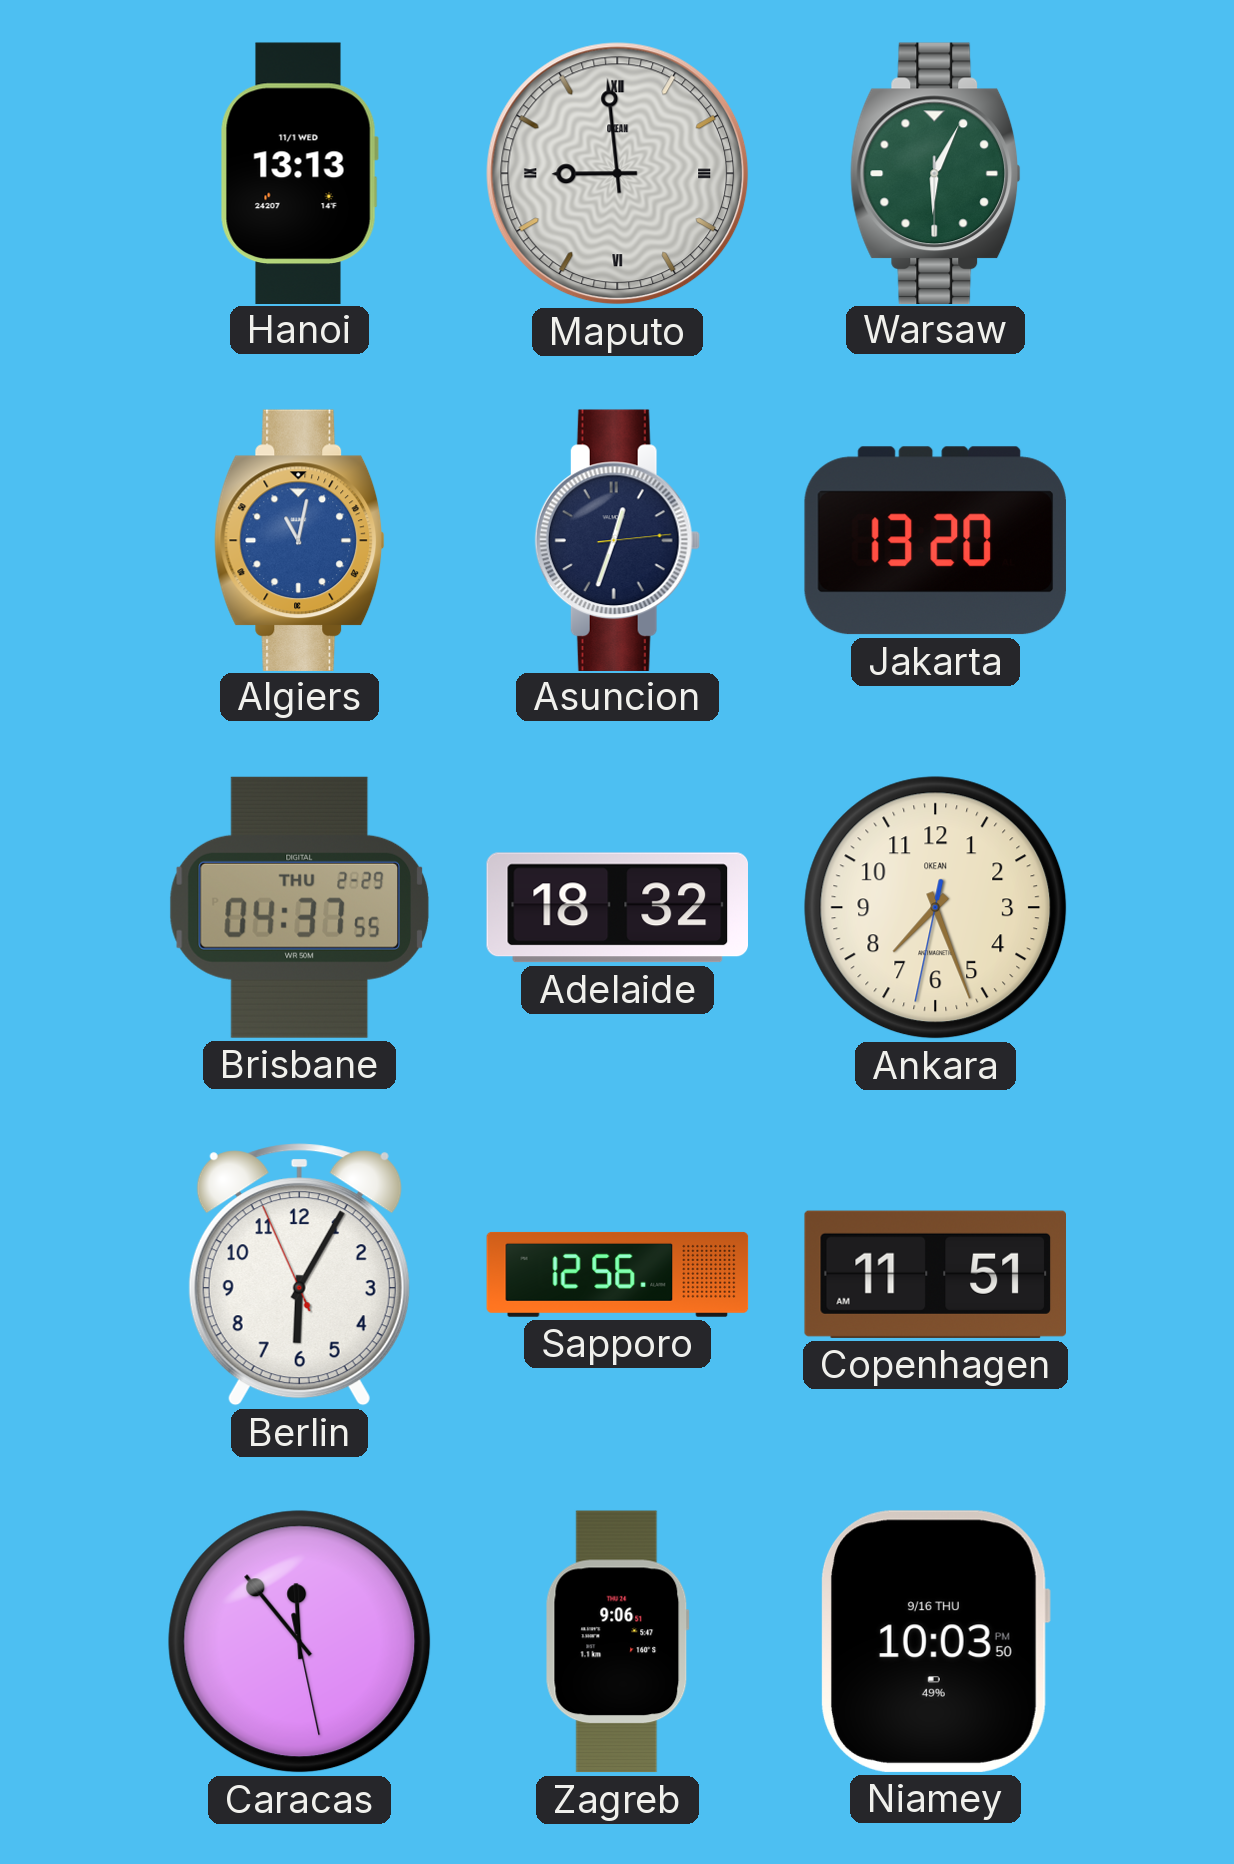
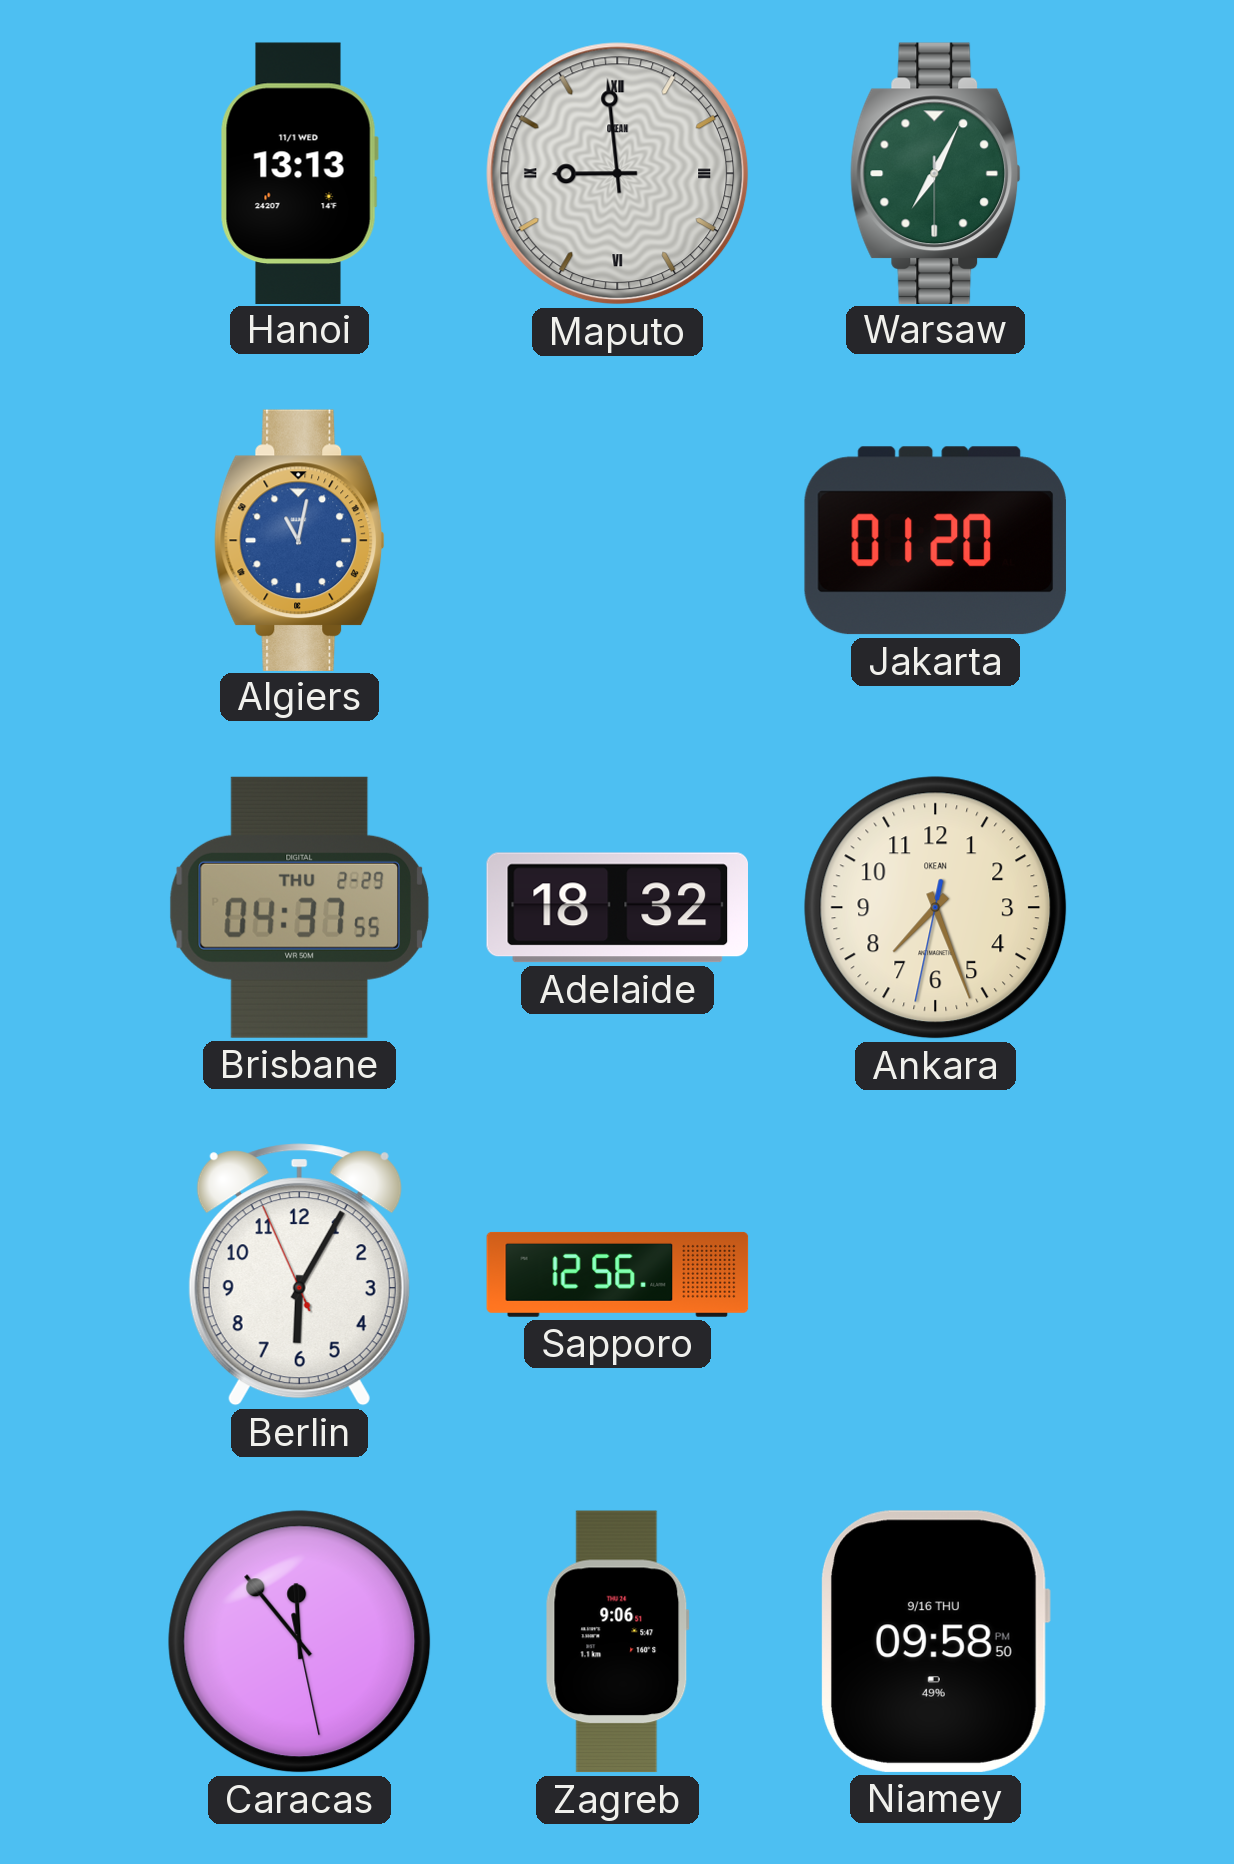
Warsaw: 6:04 -> 7:04
Asuncion: 12:33 -> none
Jakarta: 13:20 -> 01:20
Copenhagen: 11:51 -> none
Niamey: 10:03 -> 09:58
